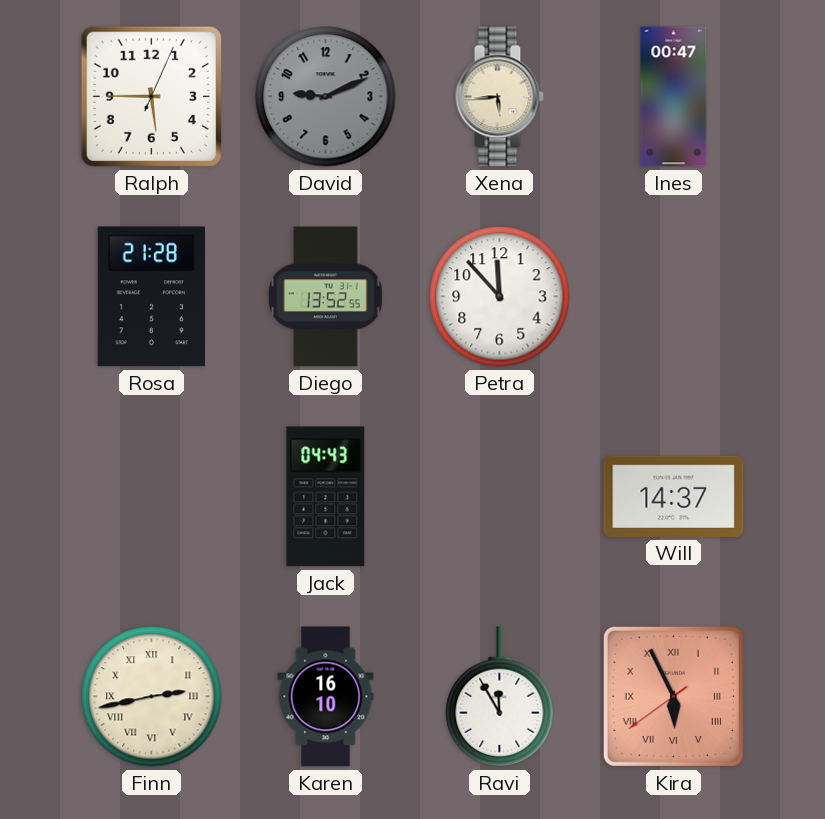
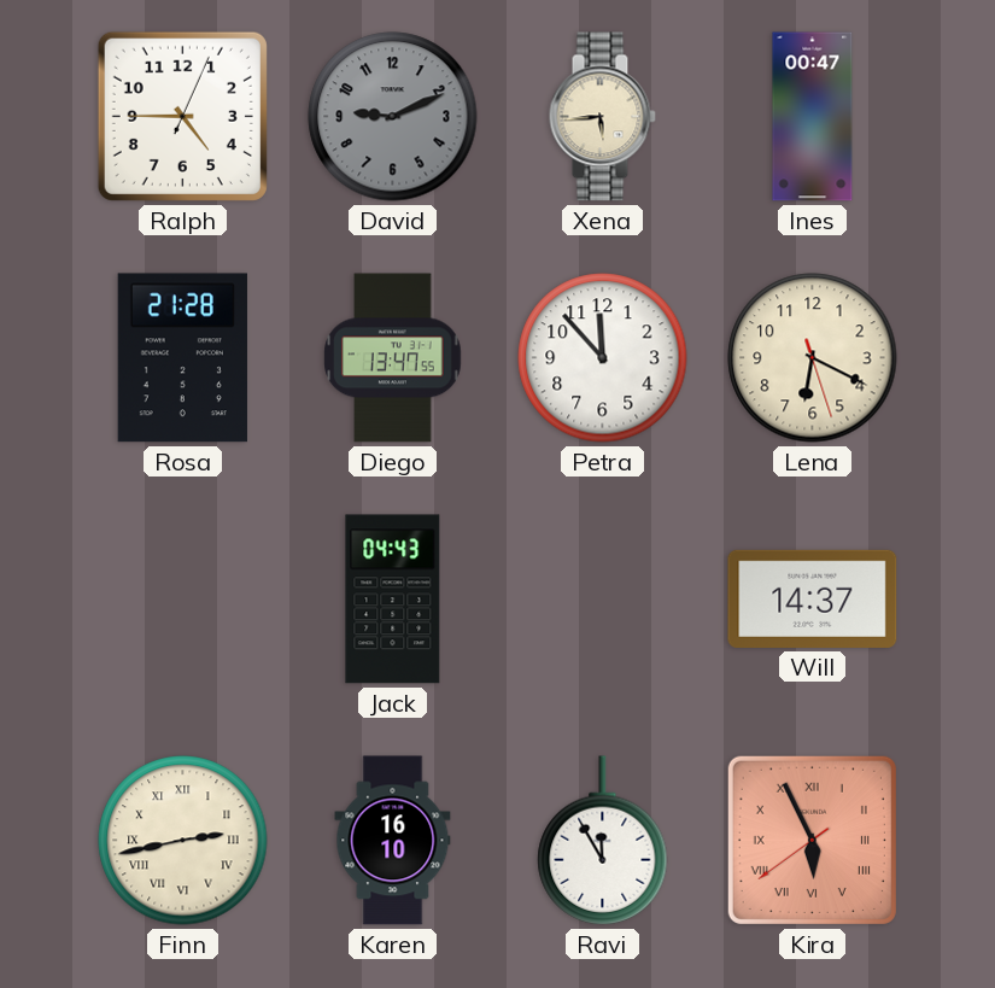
Ralph: 5:45 -> 4:45
Diego: 13:52 -> 13:47
Lena: none -> 6:19
